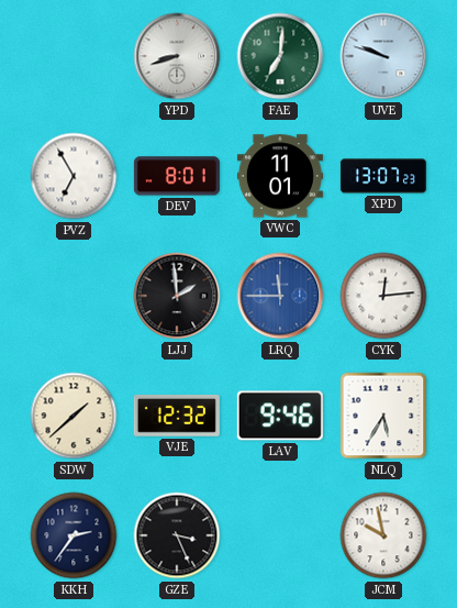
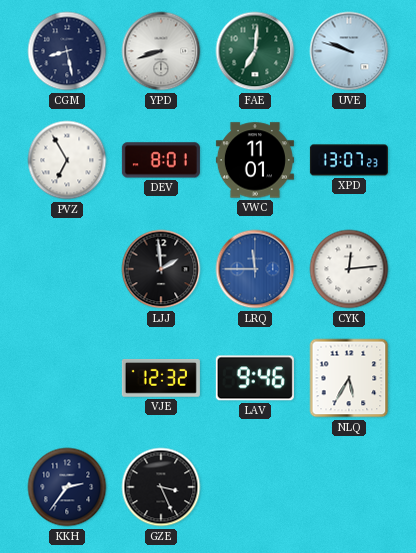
CGM: none -> 8:28
SDW: 1:38 -> none
JCM: 9:58 -> none
